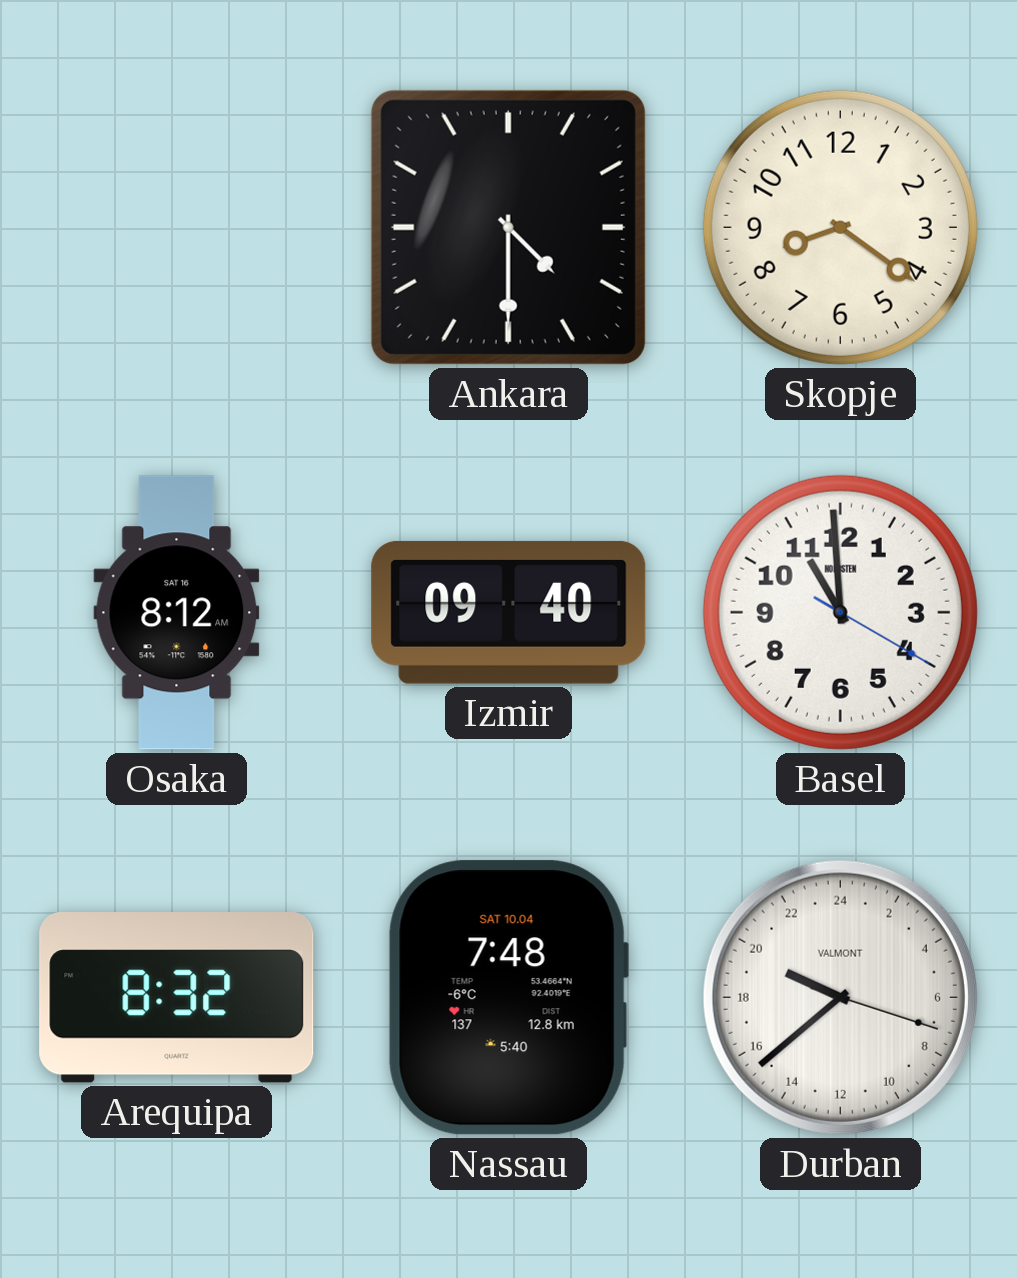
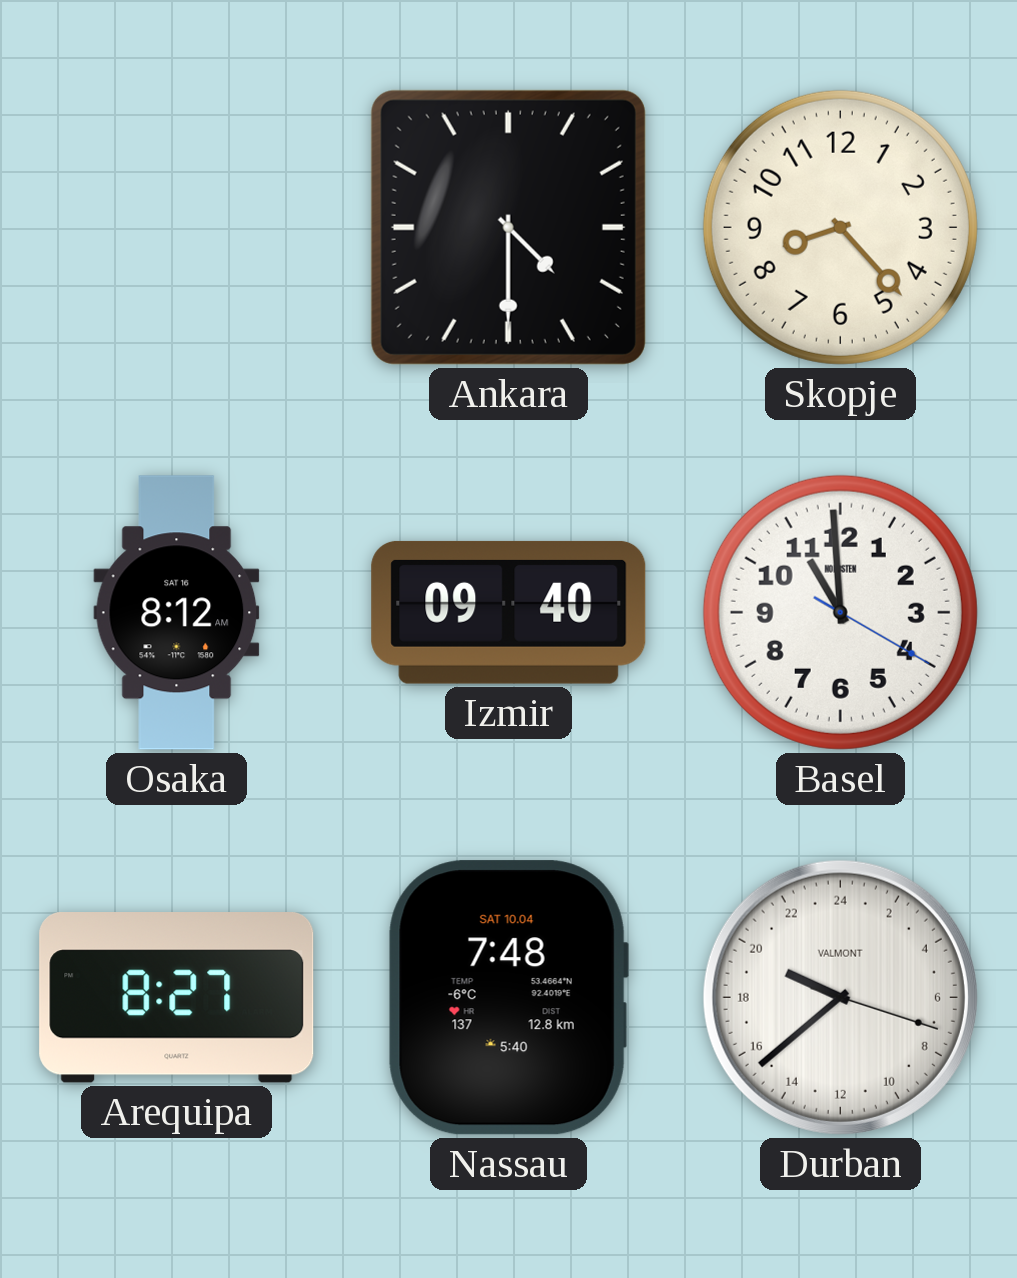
Skopje: 8:21 -> 8:23
Arequipa: 8:32 -> 8:27
